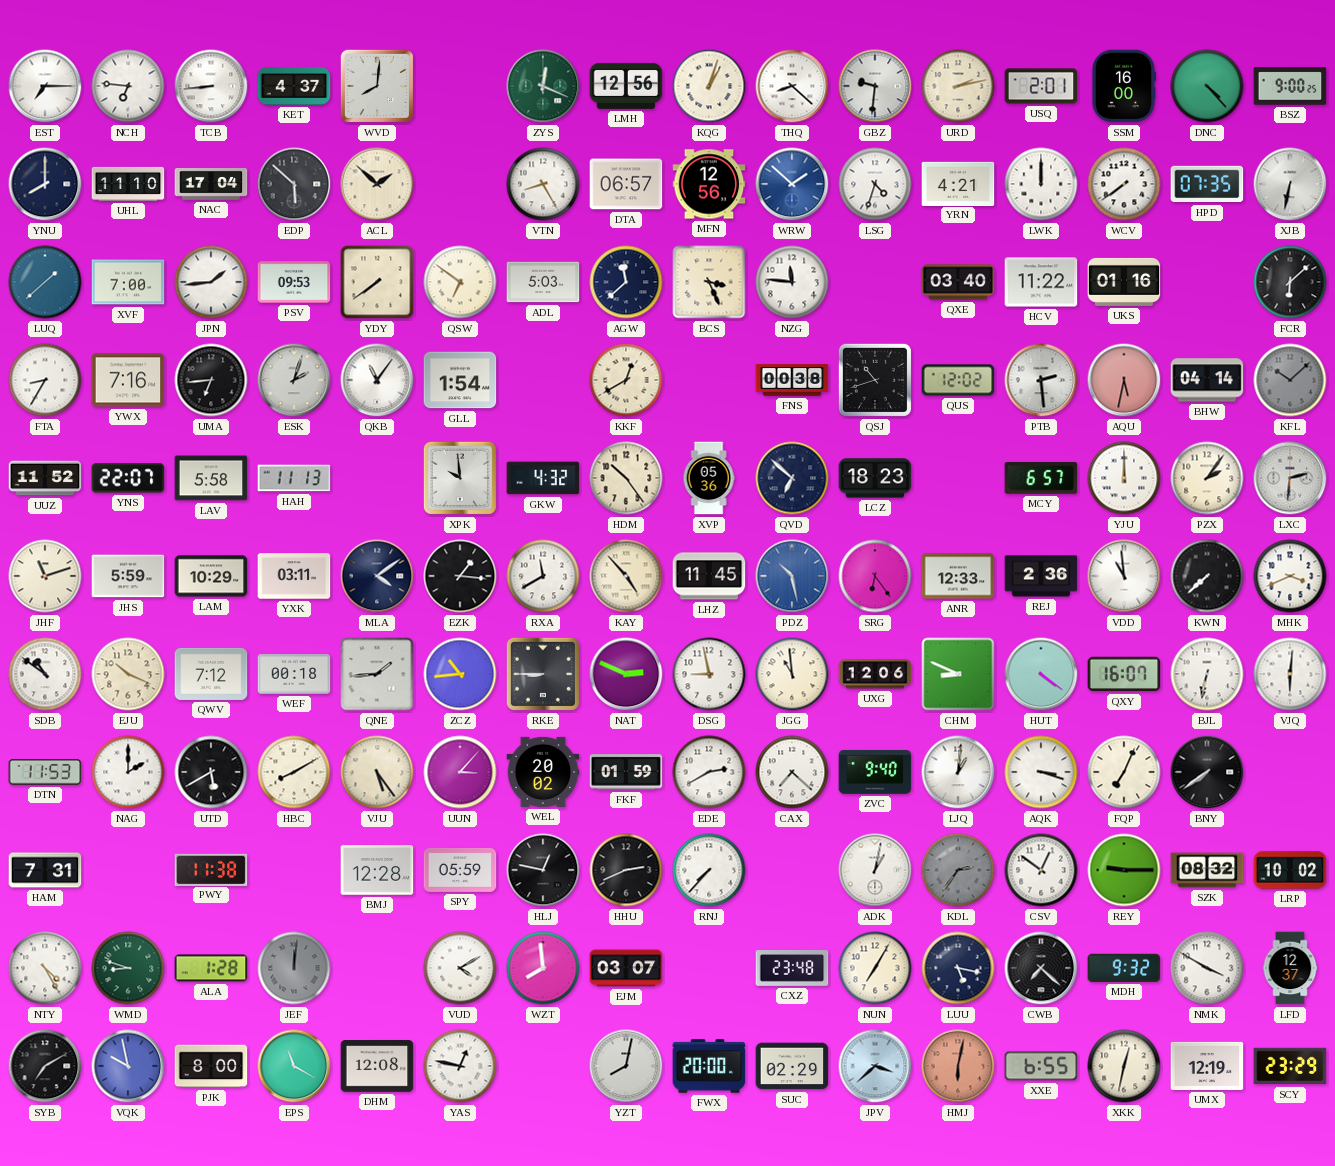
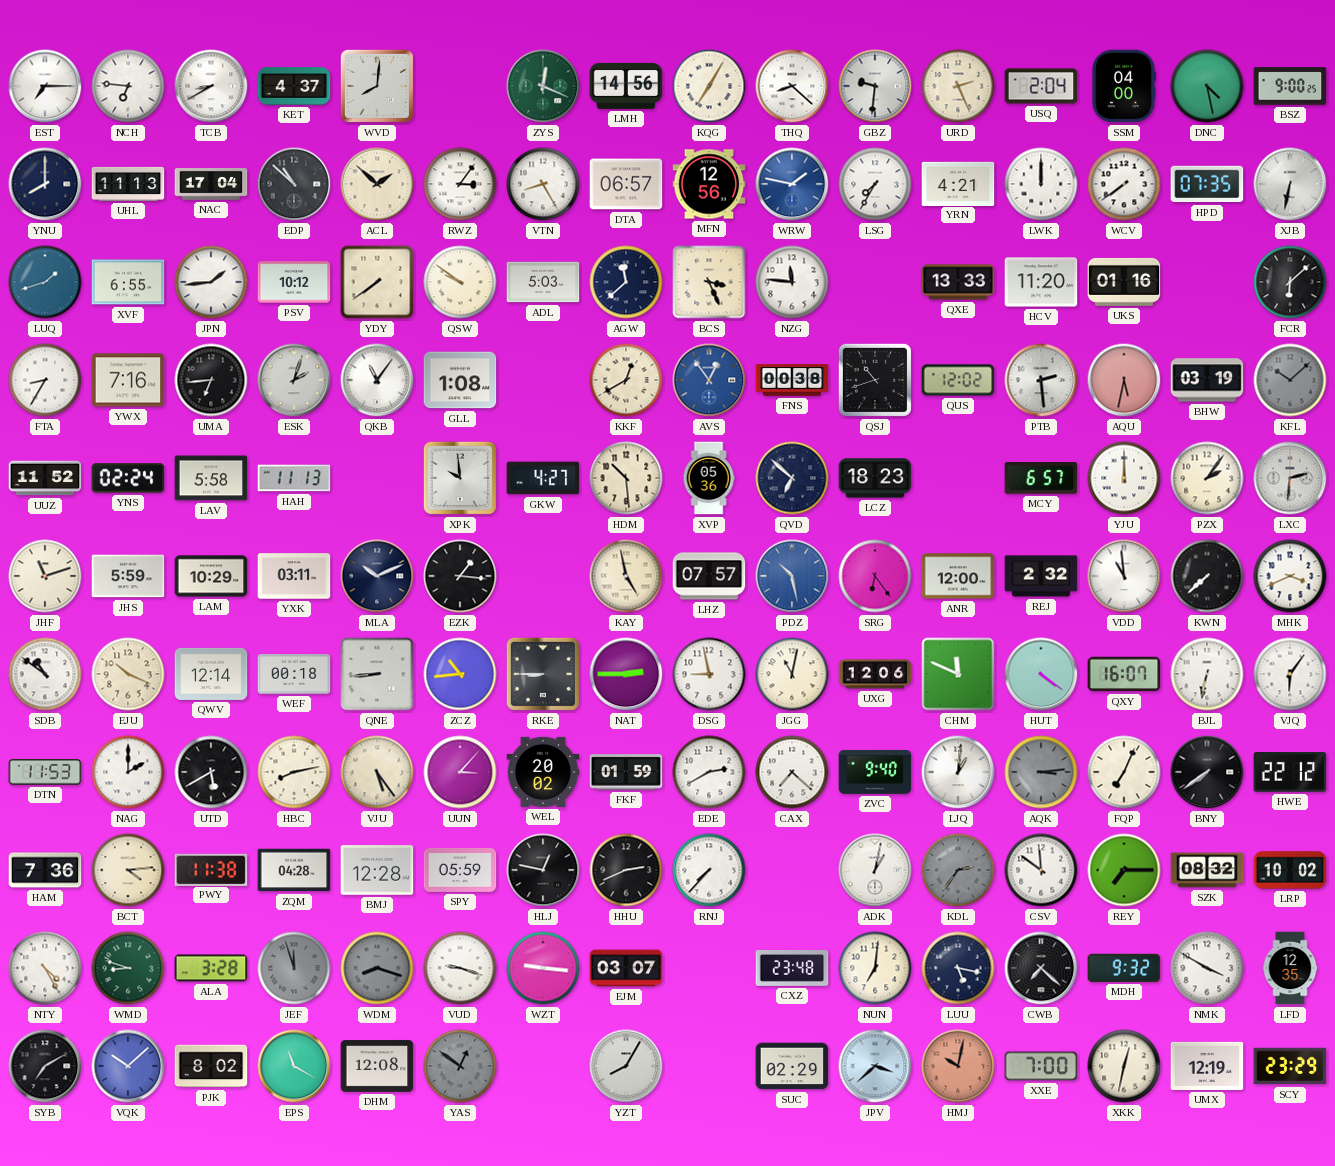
TCB: 8:44 -> 8:40
LMH: 12:56 -> 14:56
KQG: 1:03 -> 7:05
URD: 2:13 -> 2:26
USQ: 2:01 -> 2:04
SSM: 16:00 -> 04:00
DNC: 4:23 -> 4:28
UHL: 11:10 -> 11:13
EDP: 5:52 -> 10:52
RWZ: none -> 3:06
WRW: 1:52 -> 1:47
LSG: 4:33 -> 7:35
LUQ: 1:38 -> 1:42
XVF: 7:00 -> 6:55
PSV: 09:53 -> 10:12
QSW: 6:51 -> 9:51
QXE: 03:40 -> 13:33
HCV: 11:22 -> 11:20
GLL: 1:54 -> 1:08
AVS: none -> 12:54
BHW: 04:14 -> 03:19
YNS: 22:07 -> 02:24
GKW: 4:32 -> 4:27
HDM: 10:24 -> 10:29
MLA: 4:09 -> 10:11
RXA: 11:40 -> none
KAY: 4:53 -> 4:58
LHZ: 11:45 -> 07:57
ANR: 12:33 -> 12:00
REJ: 2:36 -> 2:32
QWV: 7:12 -> 12:14
QNE: 1:44 -> 8:44
NAT: 2:49 -> 2:45
JGG: 10:59 -> 11:02
CHM: 8:49 -> 11:49
VJQ: 6:01 -> 6:06
HBC: 8:10 -> 8:13
AQK: 3:18 -> 3:14
AQK dial: white -> grey
HWE: none -> 22:12
HAM: 7:31 -> 7:36
BCT: none -> 4:14
ZQM: none -> 04:28
CSV: 12:51 -> 11:51
REY: 9:15 -> 7:15
ALA: 1:28 -> 3:28
JEF: 12:01 -> 11:57
WDM: none -> 8:18
VUD: 4:10 -> 9:18
WZT: 7:59 -> 9:16
NUN: 7:05 -> 7:01
LFD: 12:37 -> 12:35
VQK: 9:58 -> 10:08
PJK: 8:00 -> 8:02
YAS: 12:47 -> 12:51
YAS dial: white -> grey
YZT: 8:02 -> 8:05
FWX: 20:00 -> none
HMJ: 6:02 -> 10:02
XXE: 6:55 -> 7:00
